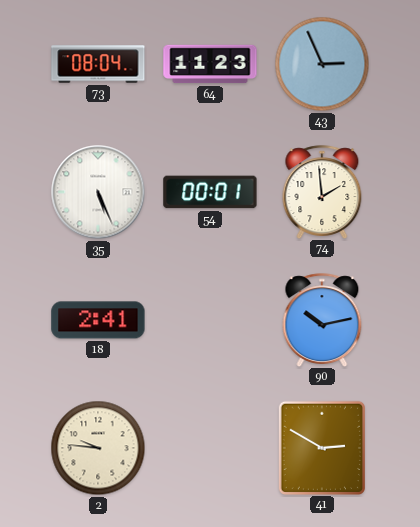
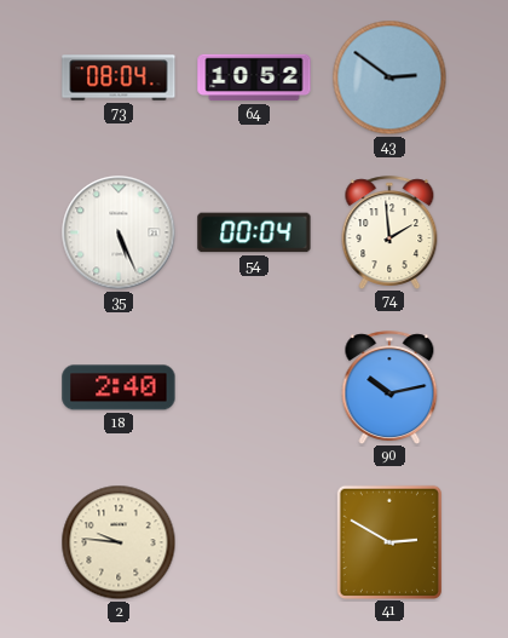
64: 11:23 -> 10:52
43: 2:56 -> 2:51
54: 00:01 -> 00:04
18: 2:41 -> 2:40
